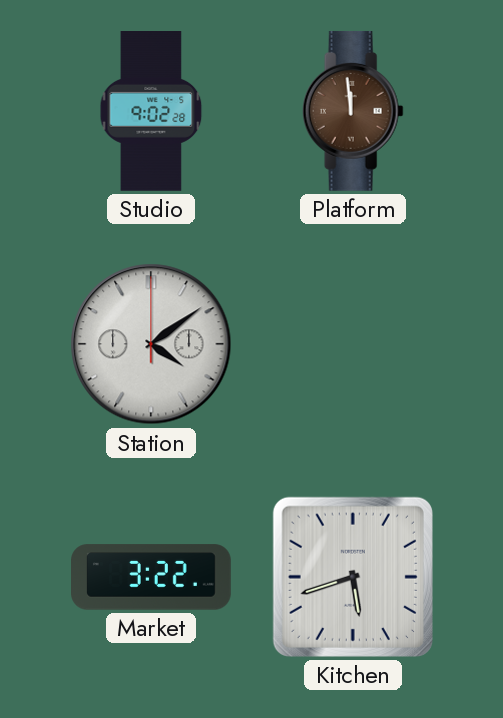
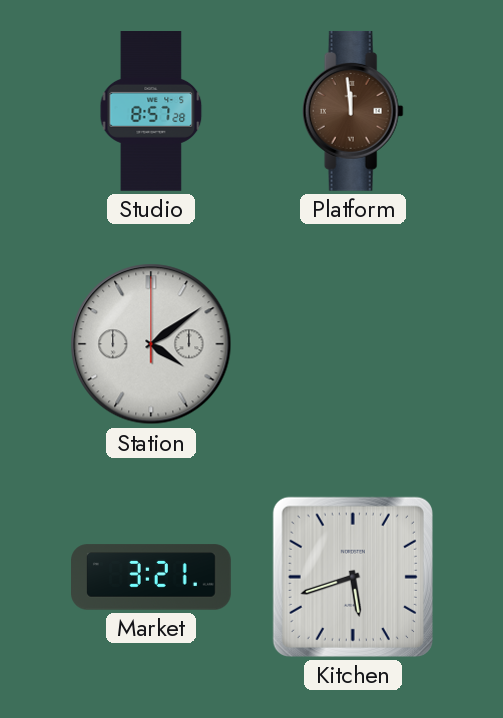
Studio: 9:02 -> 8:57
Market: 3:22 -> 3:21
